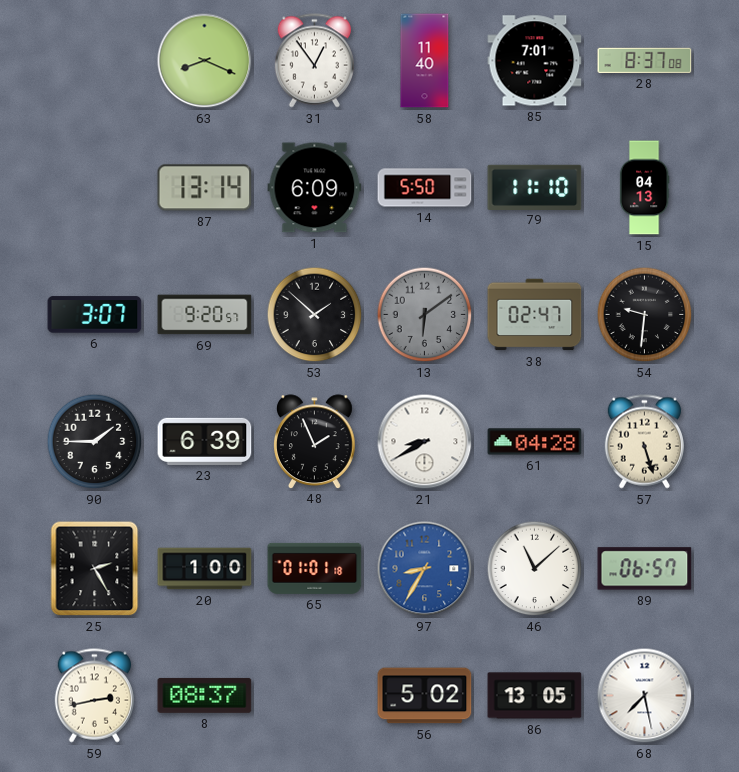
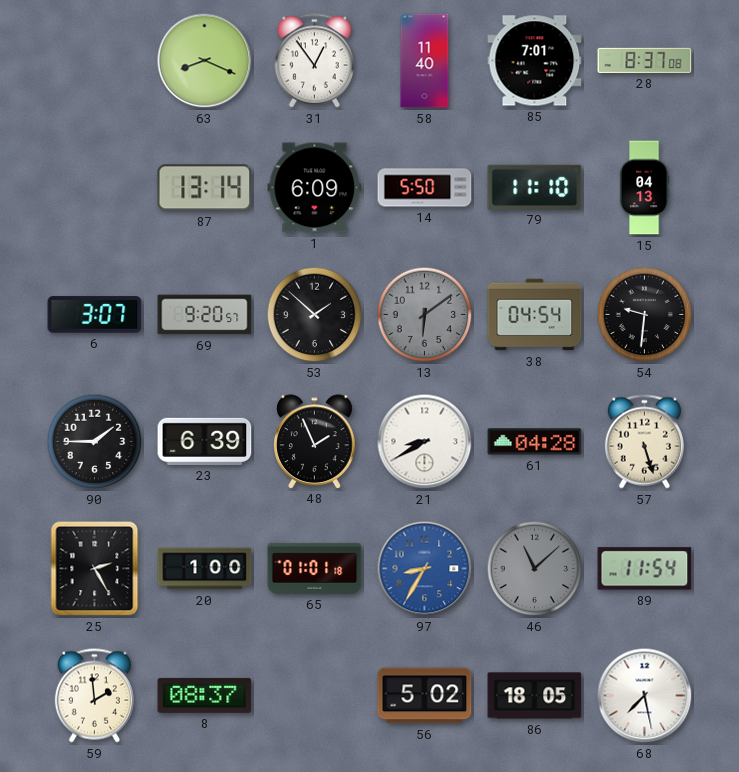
38: 02:47 -> 04:54
46 dial: white -> grey
89: 06:57 -> 11:54
59: 2:43 -> 1:59
86: 13:05 -> 18:05
